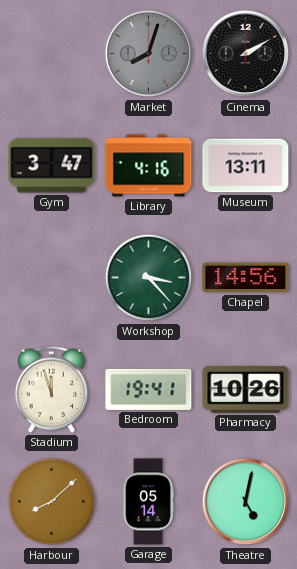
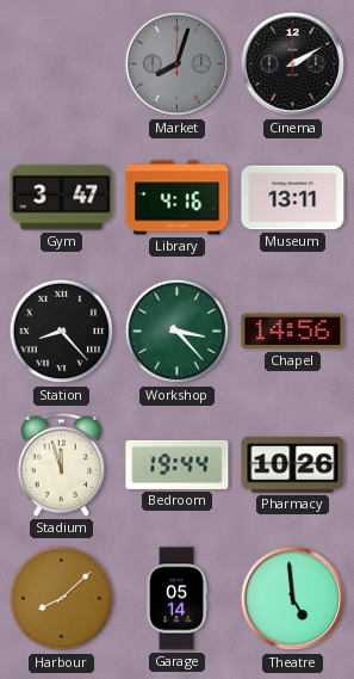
Station: none -> 8:23
Bedroom: 19:41 -> 19:44
Theatre: 5:02 -> 4:59
